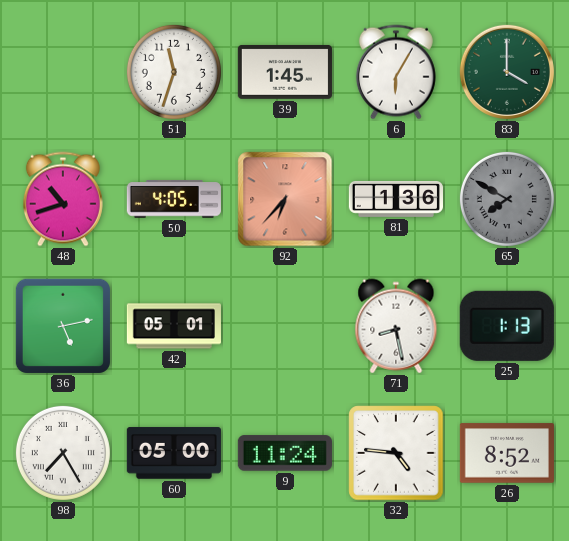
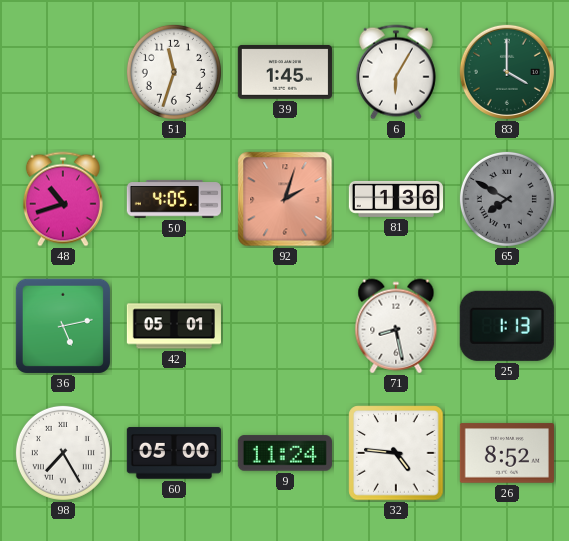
92: 6:37 -> 2:03
